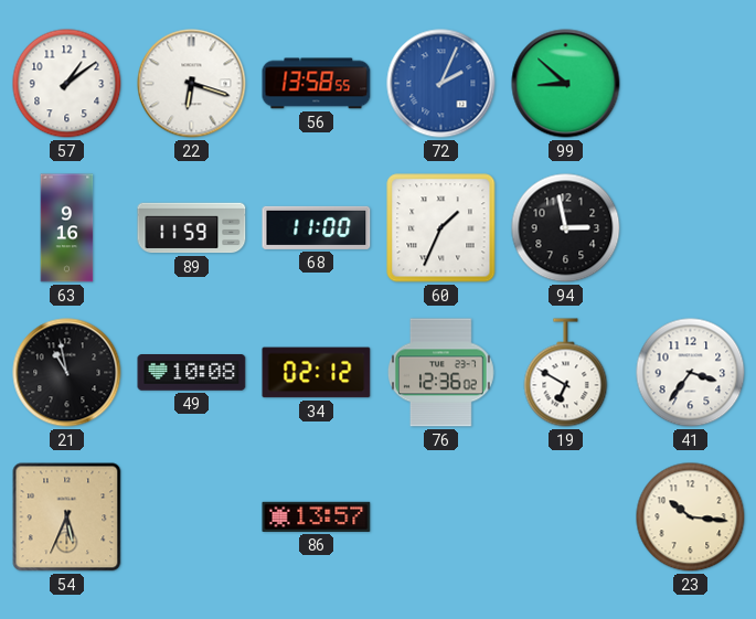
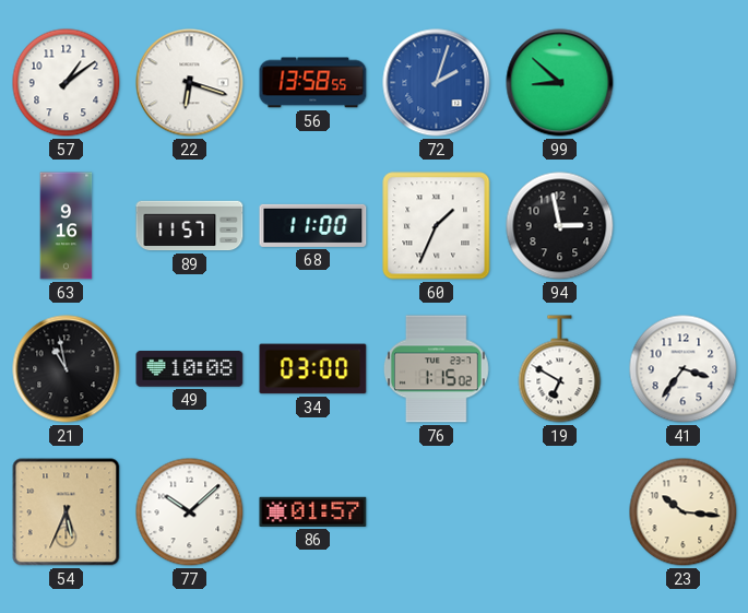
72: 2:04 -> 2:03
89: 11:59 -> 11:57
34: 02:12 -> 03:00
76: 12:36 -> 1:15
77: none -> 10:08
86: 13:57 -> 01:57
